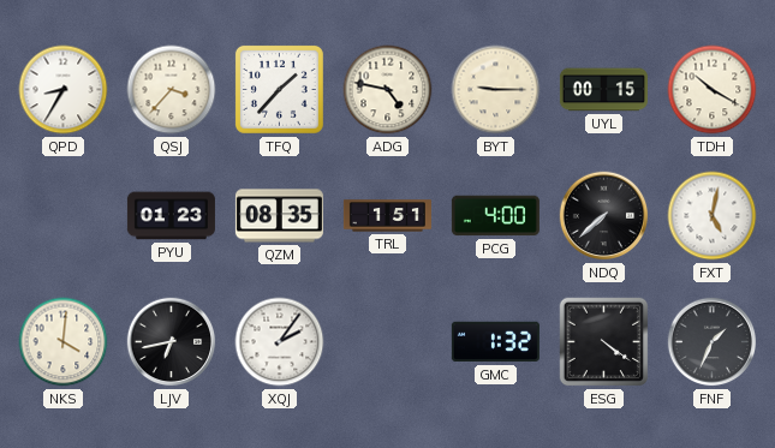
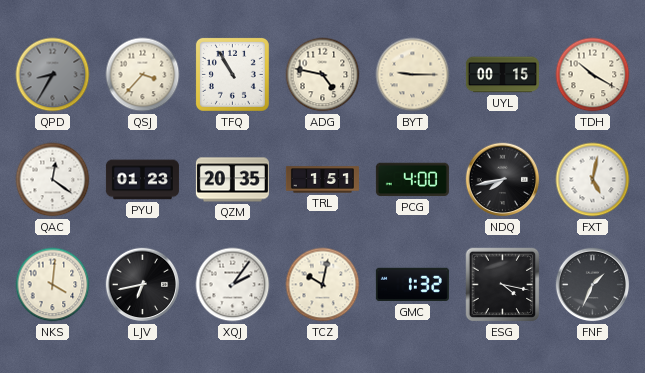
QPD dial: white -> grey
TFQ: 1:37 -> 10:55
QAC: none -> 12:21
QZM: 08:35 -> 20:35
NDQ: 7:38 -> 7:43
TCZ: none -> 10:02
ESG: 4:21 -> 4:17
